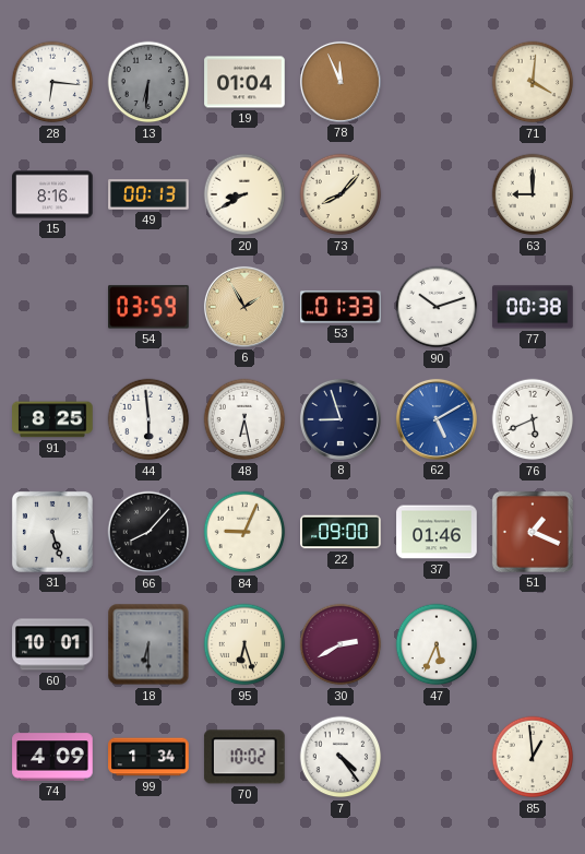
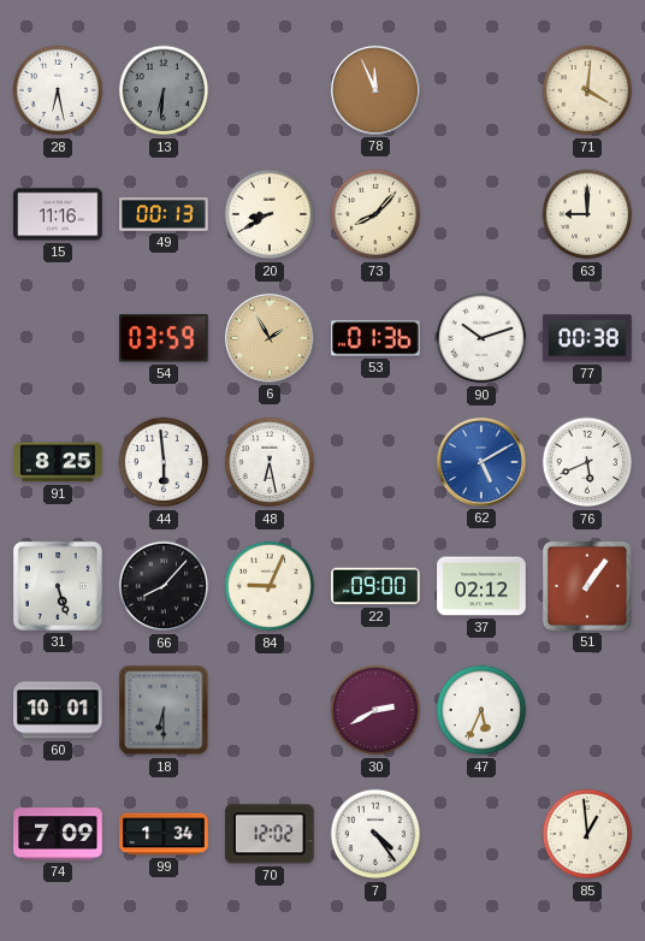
28: 6:16 -> 6:28
19: 01:04 -> none
15: 8:16 -> 11:16
53: 01:33 -> 01:36
8: 8:57 -> none
37: 01:46 -> 02:12
51: 1:19 -> 1:06
95: 6:27 -> none
74: 4:09 -> 7:09
70: 10:02 -> 12:02
